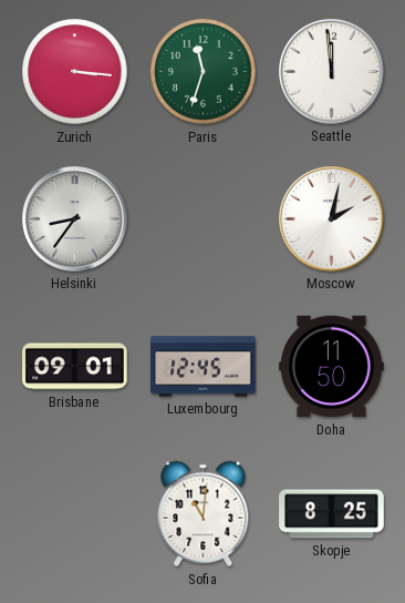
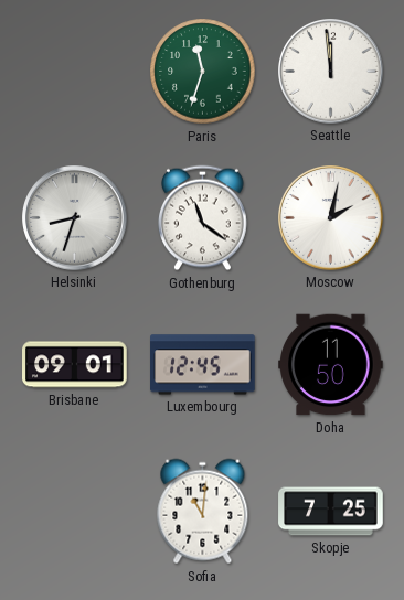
Zurich: 3:16 -> none
Helsinki: 8:36 -> 8:33
Gothenburg: none -> 11:21
Skopje: 8:25 -> 7:25
